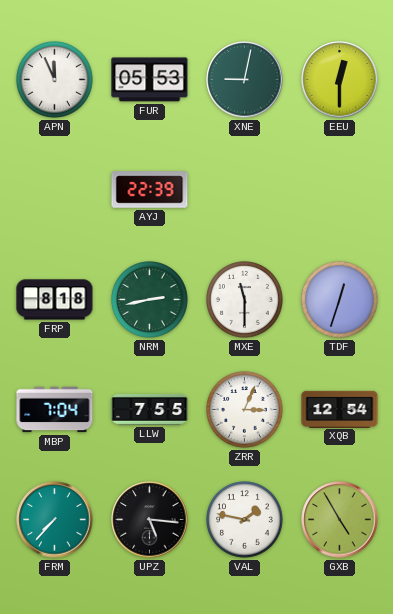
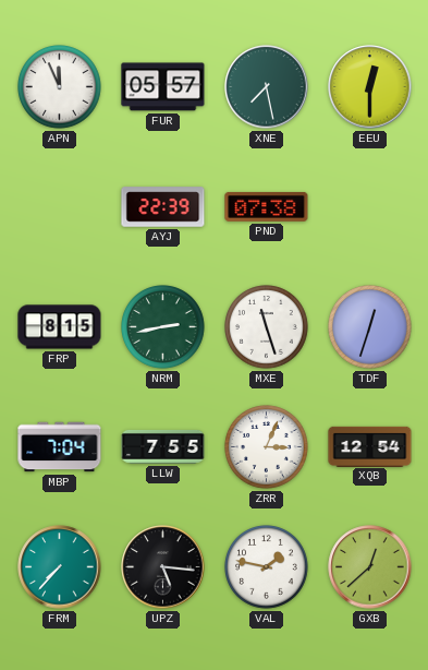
FUR: 05:53 -> 05:57
XNE: 9:02 -> 7:28
PND: none -> 07:38
FRP: 8:18 -> 8:15
MXE: 11:30 -> 11:27
GXB: 4:55 -> 12:38
